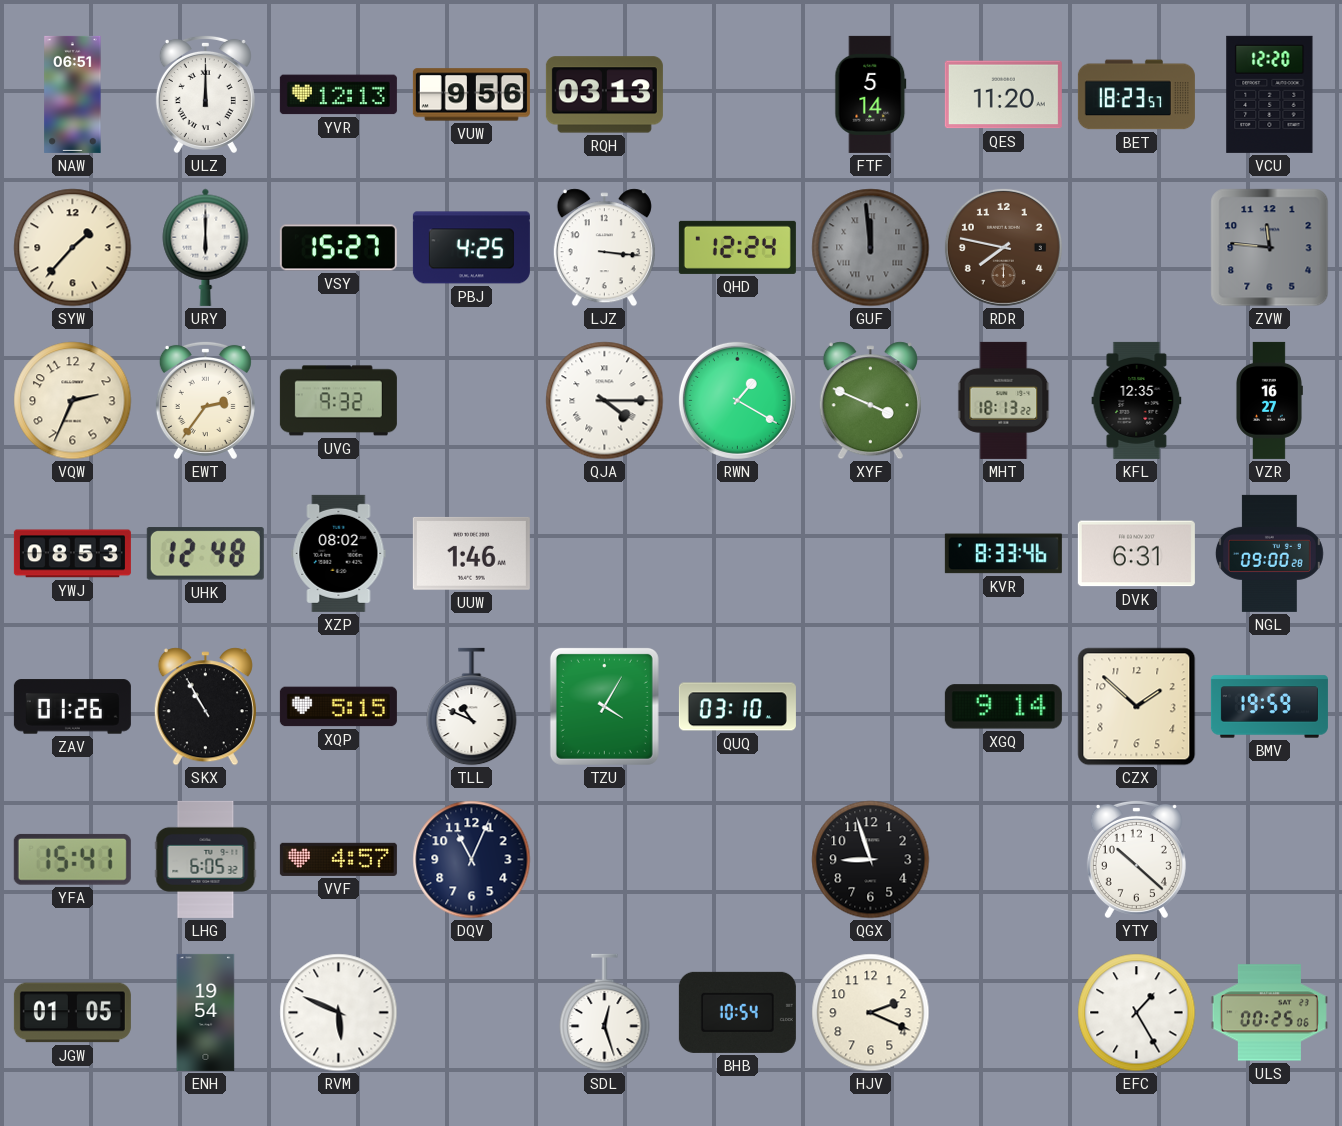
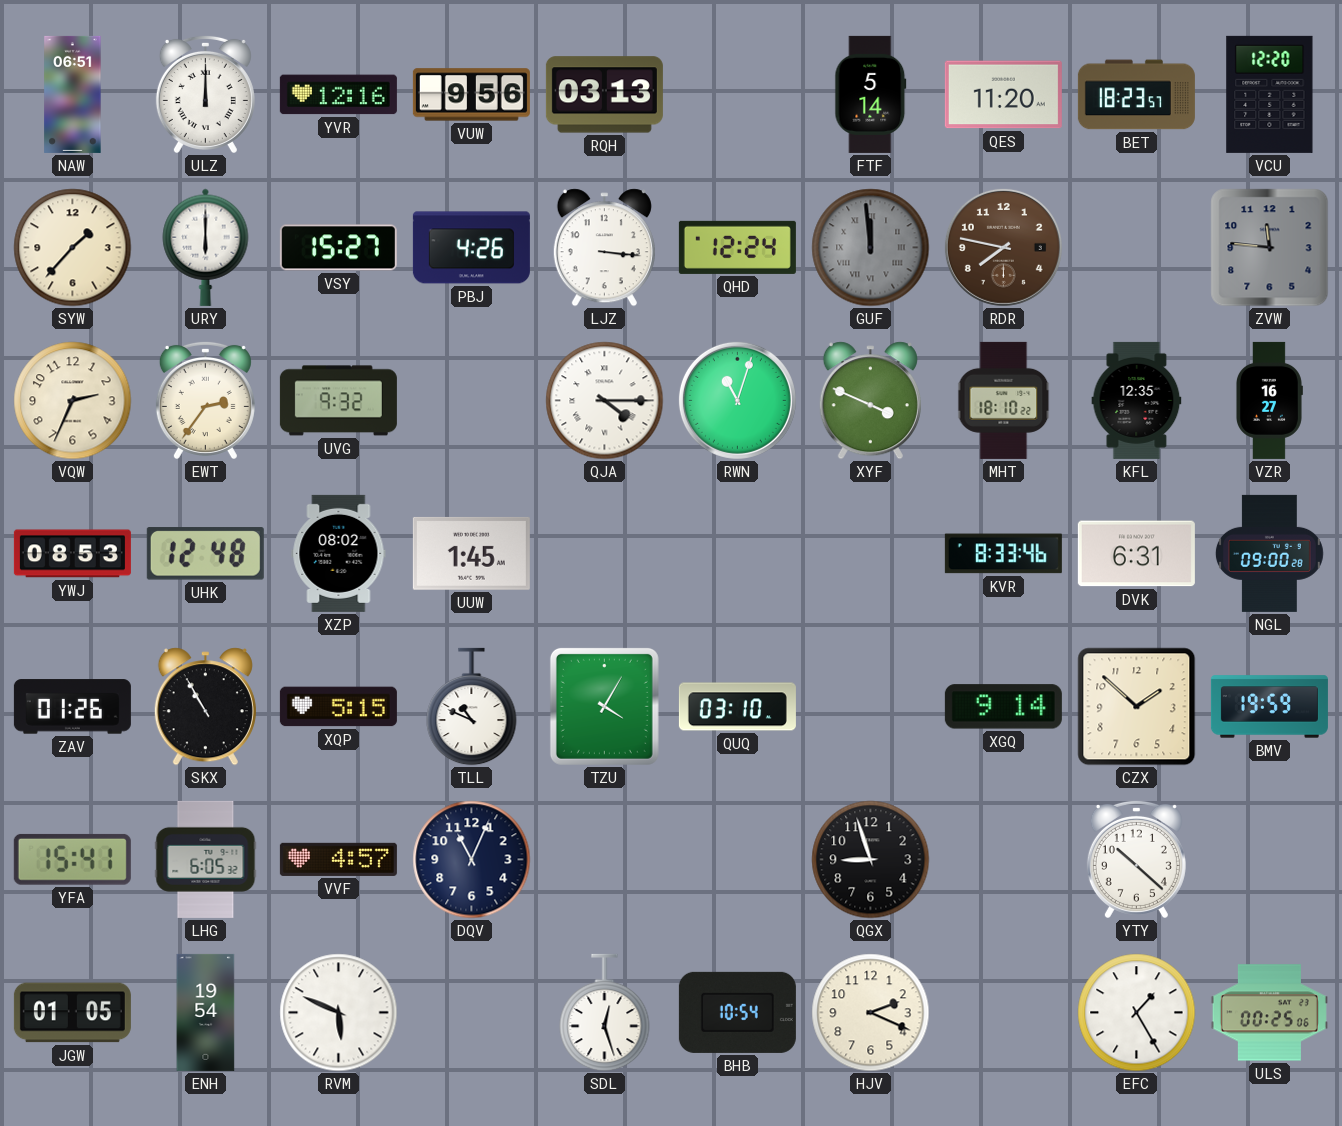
YVR: 12:13 -> 12:16
PBJ: 4:25 -> 4:26
RWN: 1:20 -> 11:03
MHT: 18:13 -> 18:10
UUW: 1:46 -> 1:45
